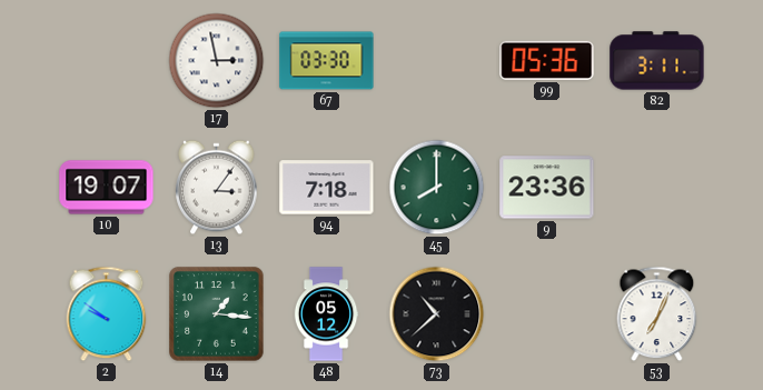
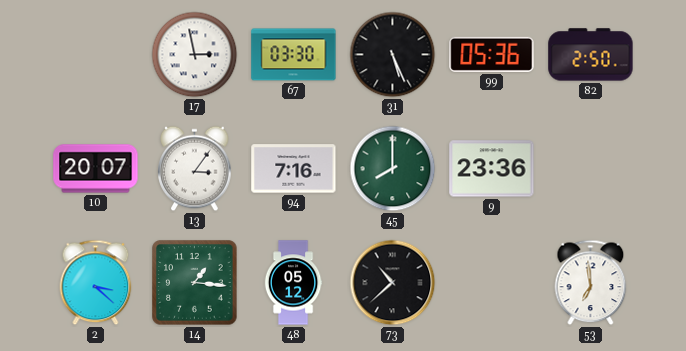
31: none -> 5:26
82: 3:11 -> 2:50
10: 19:07 -> 20:07
94: 7:18 -> 7:16
2: 9:51 -> 3:22
53: 7:04 -> 6:59
